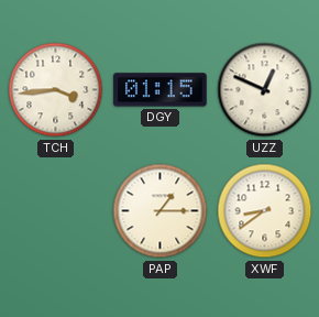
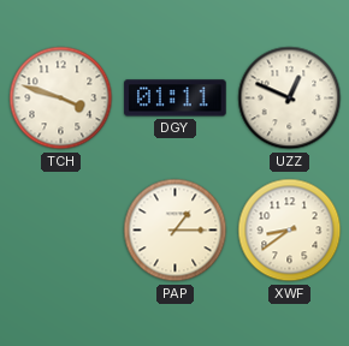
TCH: 3:44 -> 3:48
DGY: 01:15 -> 01:11
